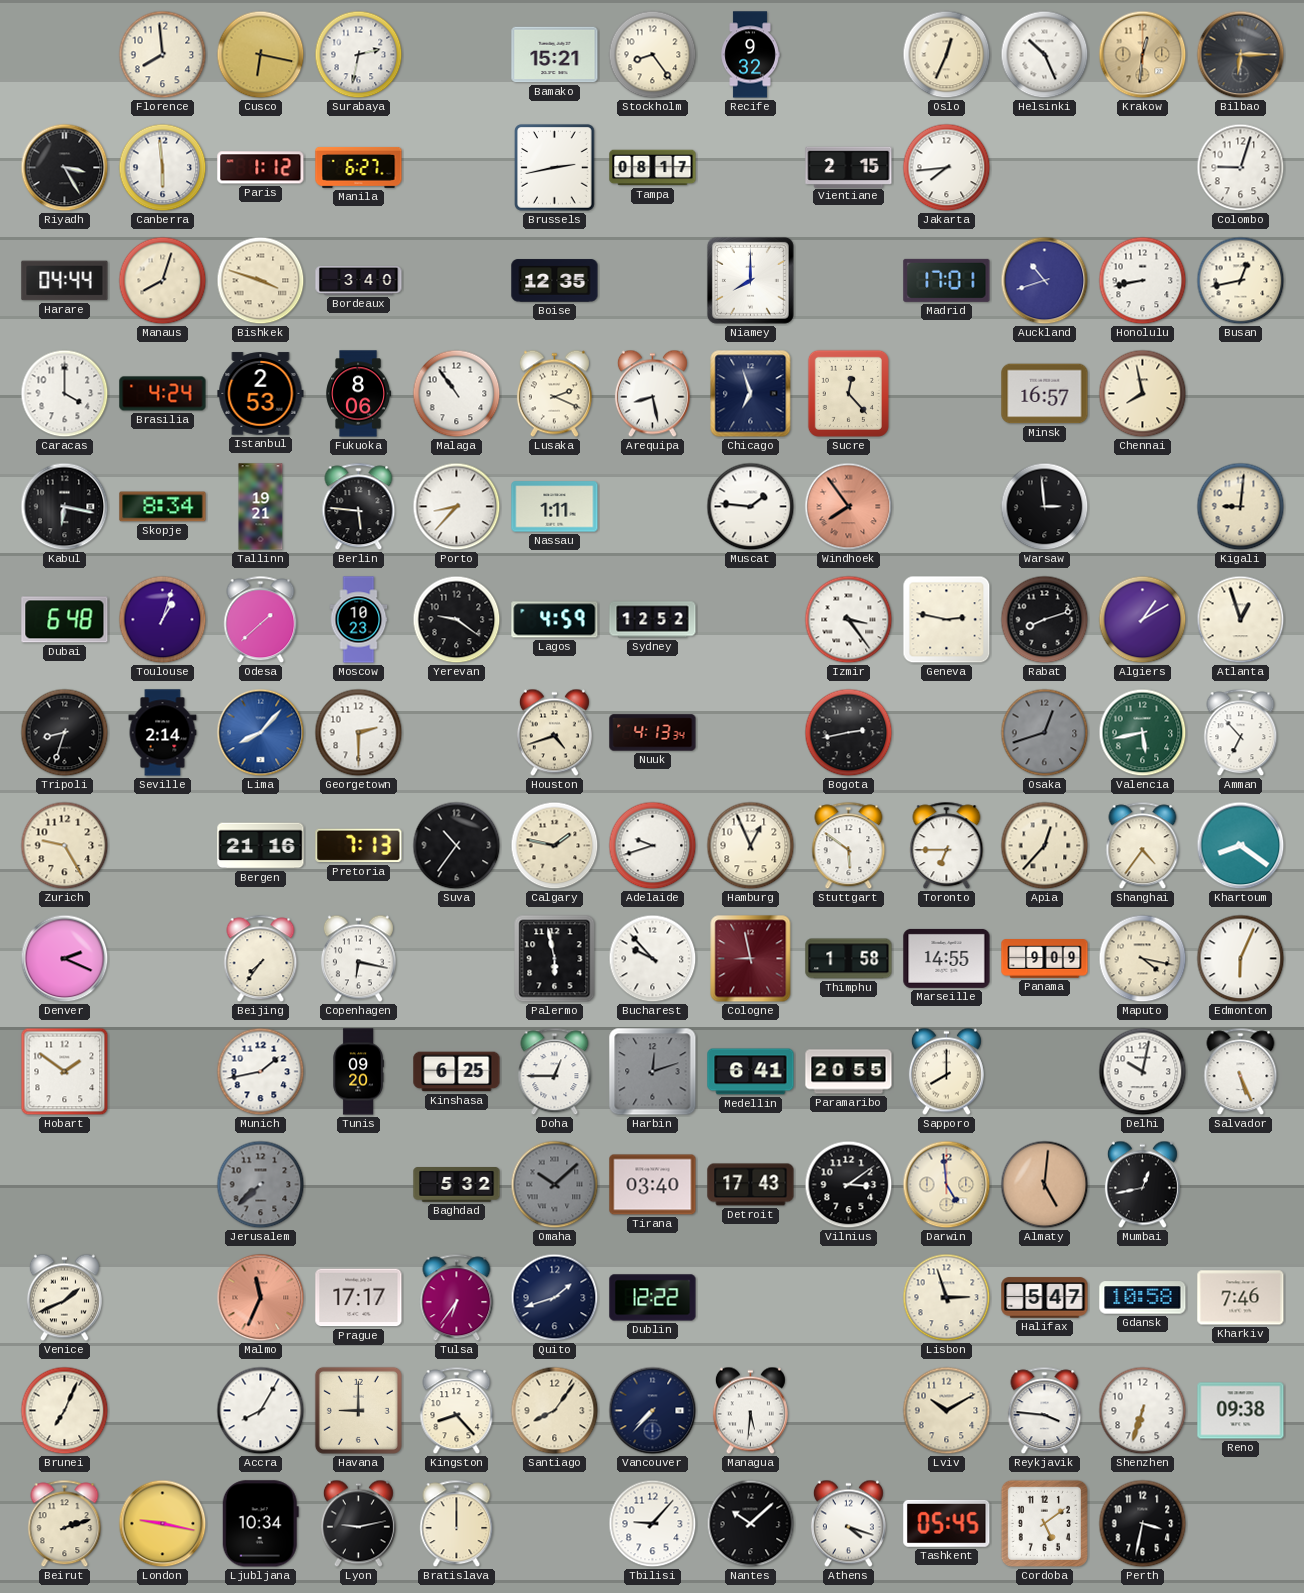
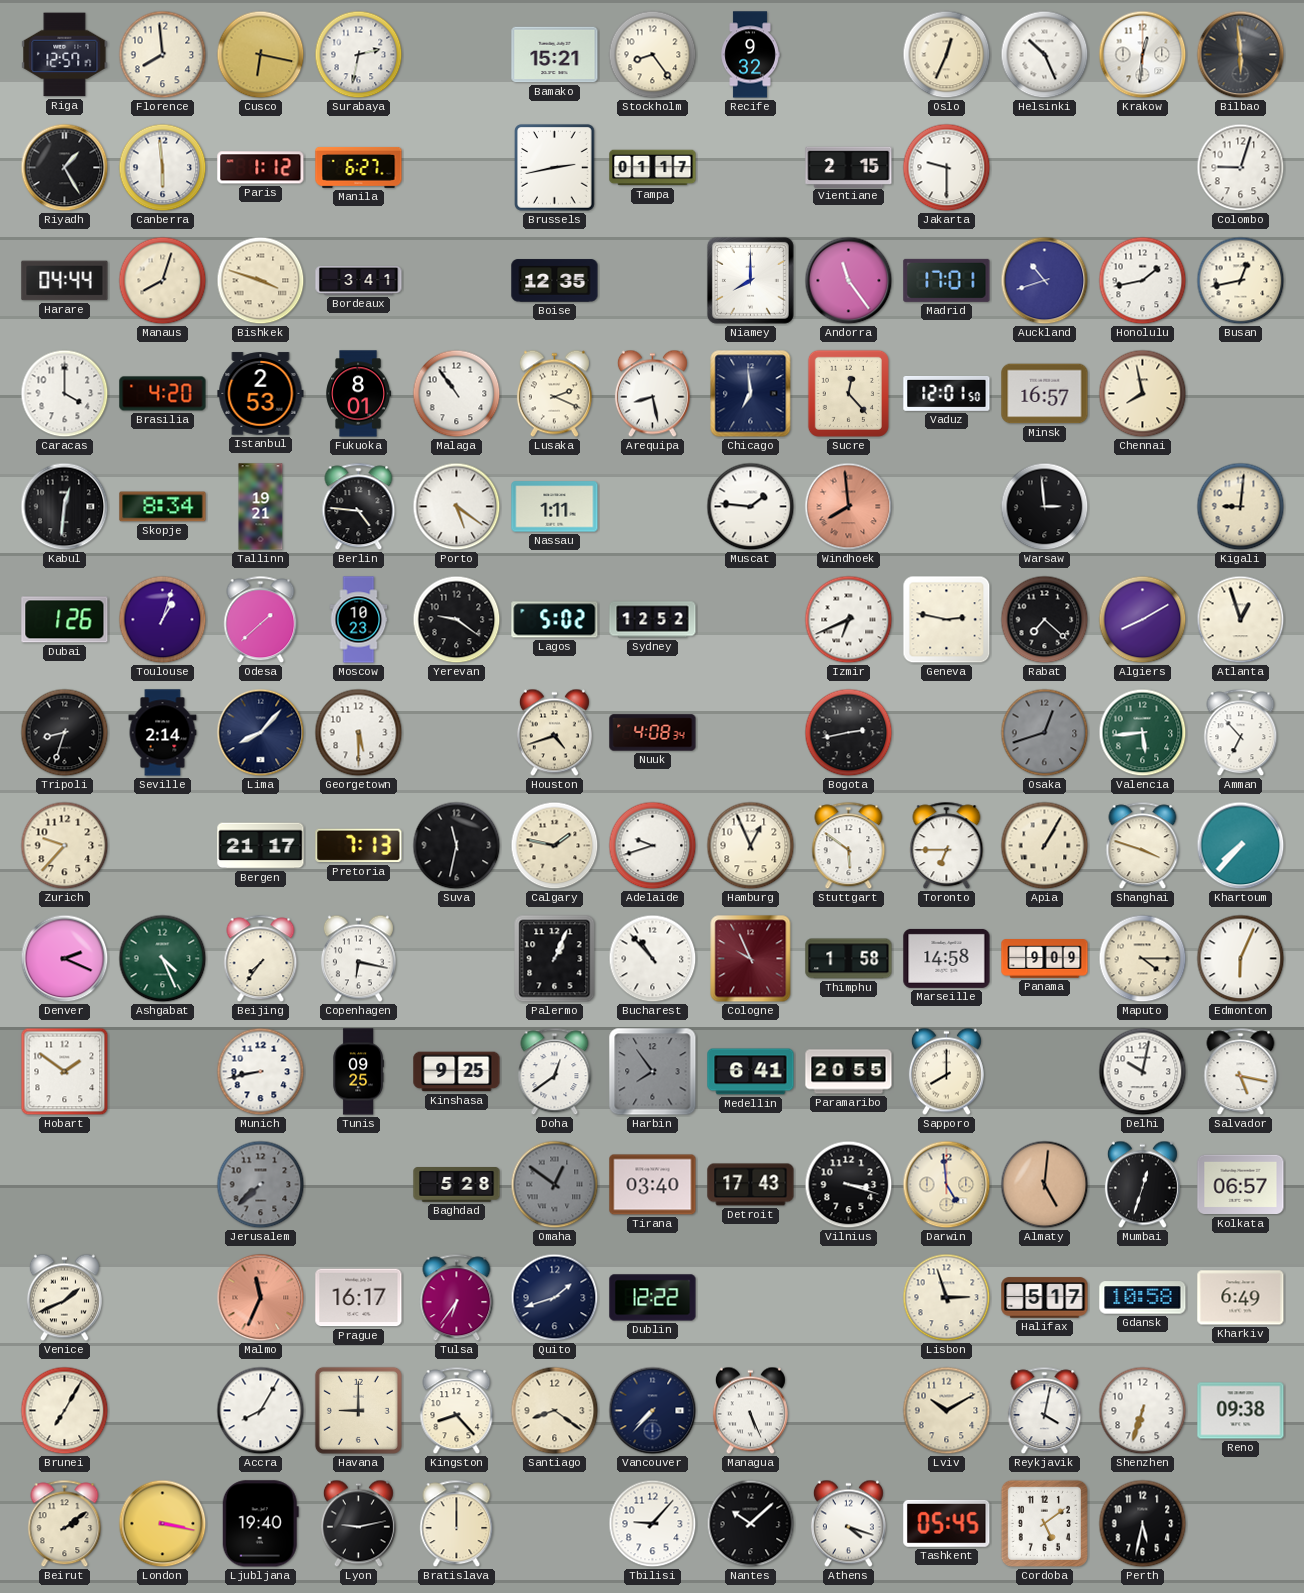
Riga: none -> 12:57
Krakow dial: champagne -> white
Bilbao: 6:15 -> 5:59
Riyadh: 3:25 -> 1:25
Tampa: 08:17 -> 01:17
Jakarta: 7:44 -> 9:30
Bordeaux: 3:40 -> 3:41
Andorra: none -> 11:24
Honolulu: 8:43 -> 1:43
Brasilia: 4:24 -> 4:20
Fukuoka: 8:06 -> 8:01
Chicago: 6:57 -> 6:59
Vaduz: none -> 12:01
Kabul: 6:17 -> 12:31
Berlin: 5:46 -> 4:46
Porto: 8:37 -> 5:21
Windhoek: 7:54 -> 7:59
Dubai: 6:48 -> 1:26
Lagos: 4:59 -> 5:02
Izmir: 3:24 -> 6:41
Rabat: 8:12 -> 7:22
Algiers: 1:10 -> 8:10
Lima dial: blue -> navy
Georgetown: 2:30 -> 5:30
Nuuk: 4:13 -> 4:08
Valencia: 5:43 -> 5:44
Zurich: 9:25 -> 9:37
Bergen: 21:16 -> 21:17
Suva: 10:36 -> 11:32
Apia: 12:37 -> 1:05
Shanghai: 4:36 -> 3:48
Khartoum: 8:21 -> 7:37
Ashgabat: none -> 4:26
Palermo: 5:58 -> 1:04
Bucharest: 9:53 -> 10:53
Cologne: 8:58 -> 9:56
Marseille: 14:55 -> 14:58
Maputo: 4:17 -> 4:15
Munich: 1:43 -> 8:43
Tunis: 09:20 -> 09:25
Kinshasa: 6:25 -> 9:25
Doha: 12:45 -> 12:39
Harbin: 12:12 -> 7:54
Salvador: 5:26 -> 5:17
Baghdad: 5:32 -> 5:28
Omaha: 10:08 -> 12:51
Vilnius: 3:09 -> 3:18
Mumbai: 12:43 -> 12:33
Kolkata: none -> 06:57
Prague: 17:17 -> 16:17
Halifax: 5:47 -> 5:17
Kharkiv: 7:46 -> 6:49
Brunei: 7:04 -> 7:05
Santiago: 8:06 -> 8:21
Managua: 5:31 -> 5:26
Reykjavik: 3:46 -> 4:02
Beirut: 2:12 -> 2:09
London: 9:17 -> 3:17
Ljubljana: 10:34 -> 19:40
Perth: 3:32 -> 5:32
